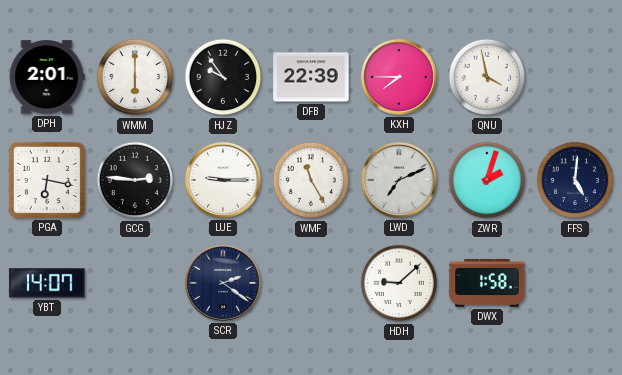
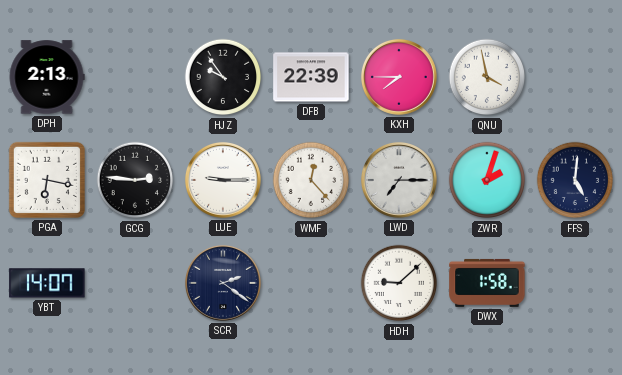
DPH: 2:01 -> 2:13
WMM: 6:00 -> none
WMF: 11:25 -> 12:23
LWD: 7:11 -> 7:15
